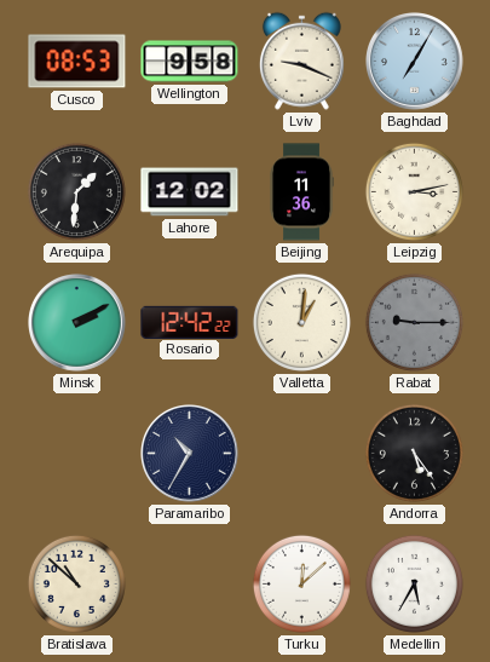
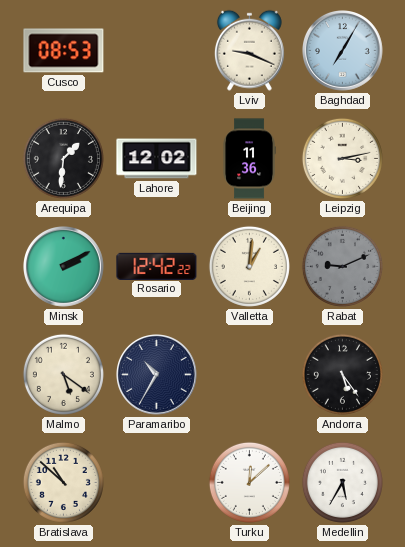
Wellington: 9:58 -> none
Rabat: 9:15 -> 9:11
Malmo: none -> 5:21
